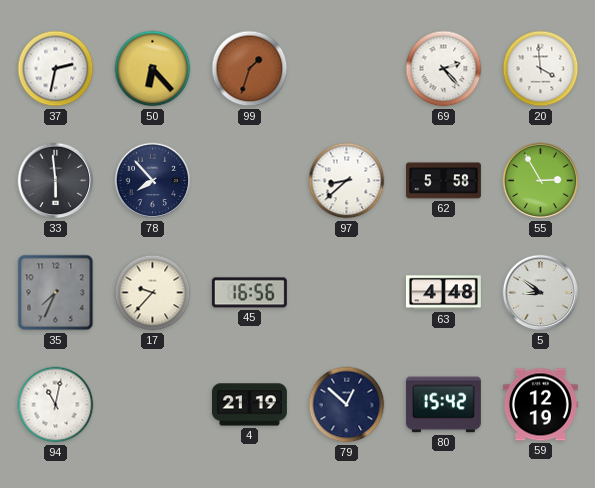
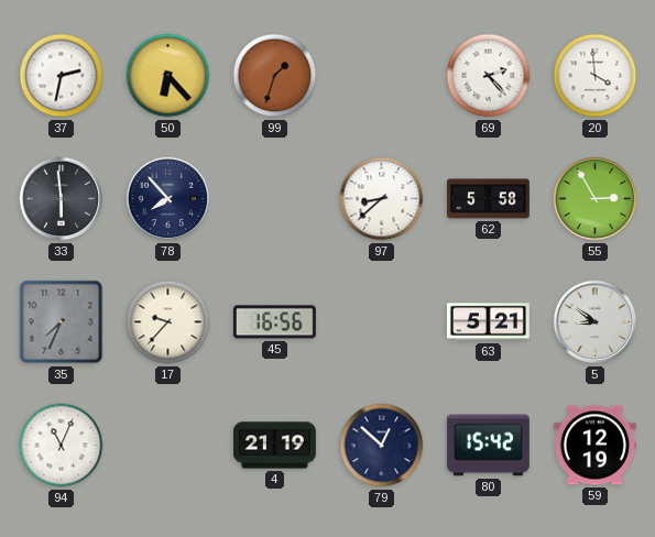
63: 4:48 -> 5:21
94: 11:02 -> 11:04
